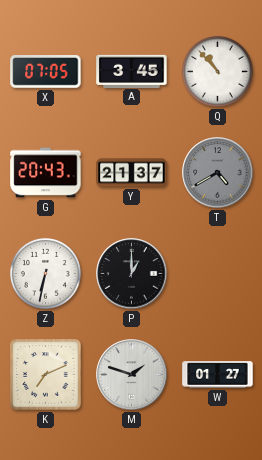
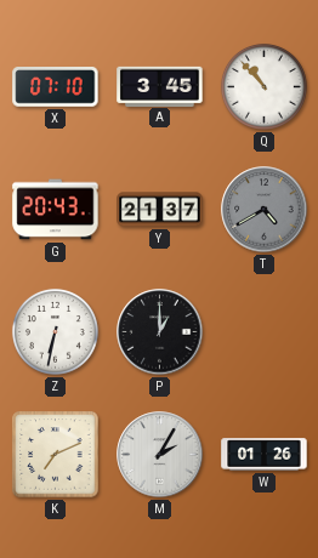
X: 07:05 -> 07:10
M: 1:48 -> 2:05
W: 01:27 -> 01:26
